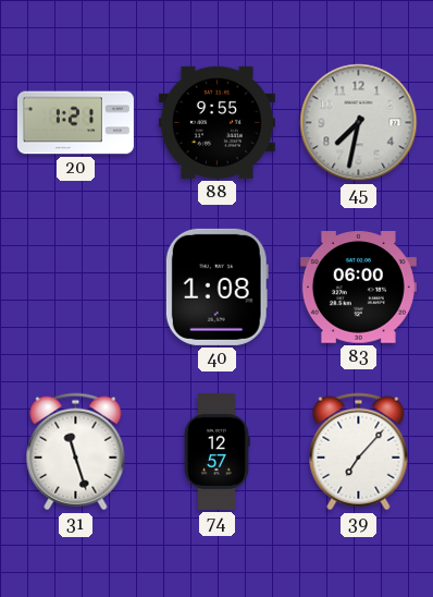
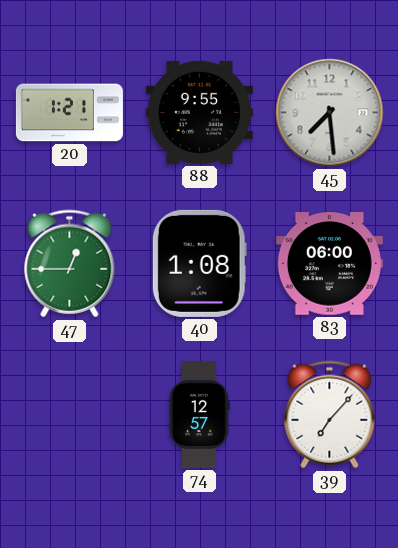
45: 7:32 -> 7:29
47: none -> 12:45
31: 11:27 -> none
